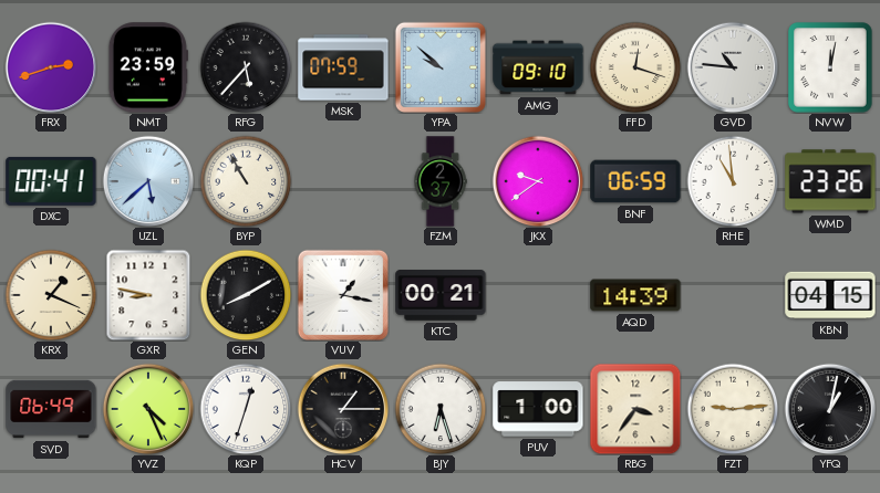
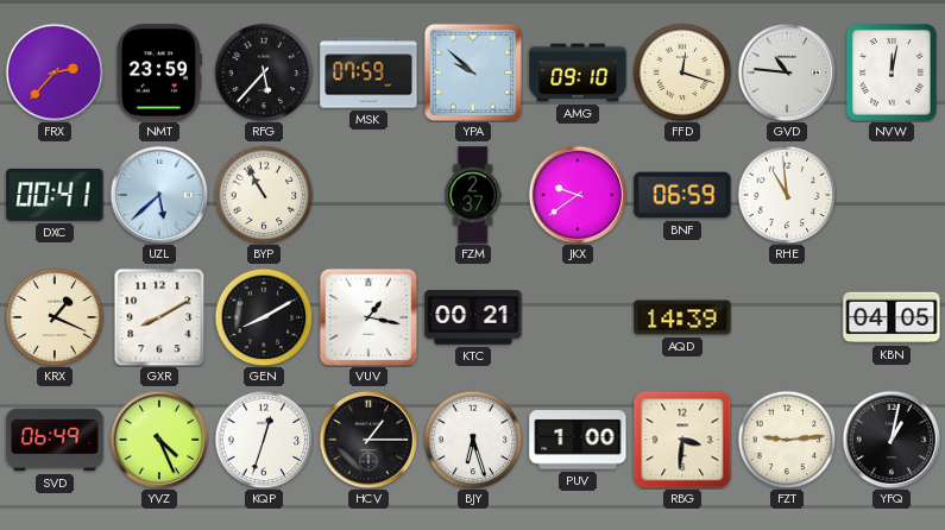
FRX: 2:42 -> 2:37
WMD: 23:26 -> none
GXR: 8:47 -> 8:10
KBN: 04:15 -> 04:05
RBG: 3:36 -> 3:31
